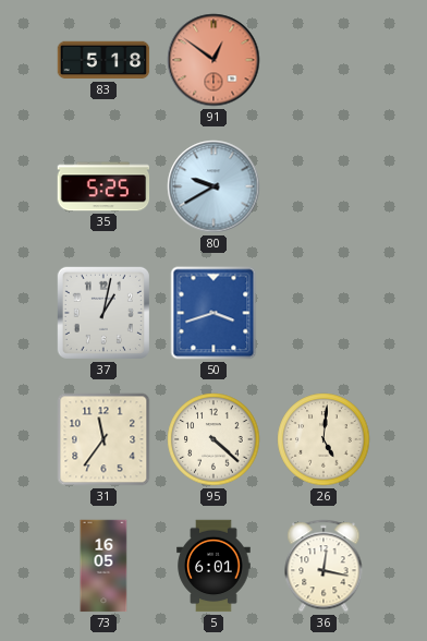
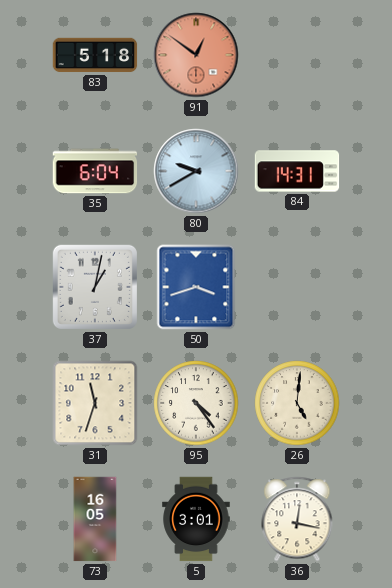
35: 5:25 -> 6:04
84: none -> 14:31
31: 11:36 -> 11:33
95: 4:22 -> 4:24
5: 6:01 -> 3:01
